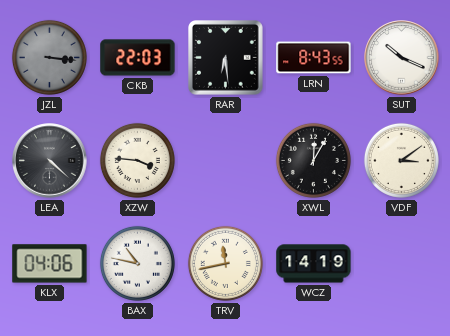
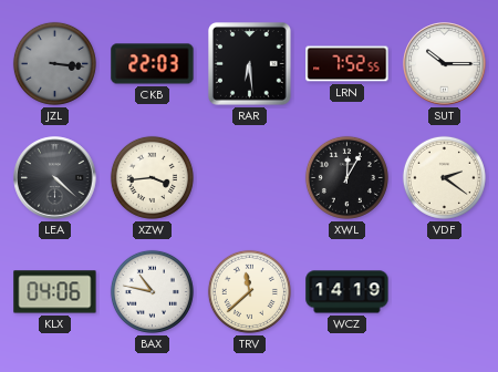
LRN: 8:43 -> 7:52
SUT: 10:19 -> 10:15
XZW: 3:46 -> 3:44
VDF: 3:09 -> 2:21
TRV: 11:43 -> 11:38
